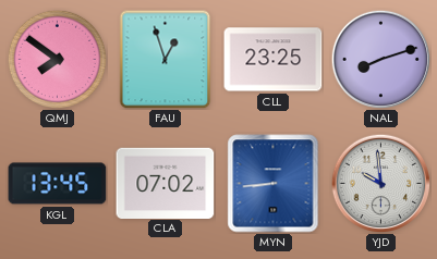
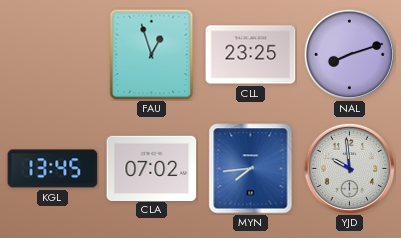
QMJ: 7:51 -> none
MYN: 8:44 -> 7:44
